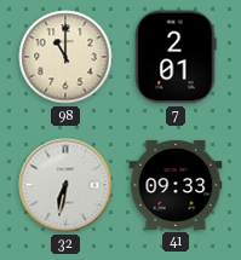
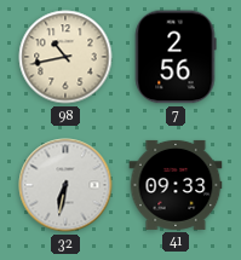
98: 11:00 -> 10:43
7: 2:01 -> 2:56
